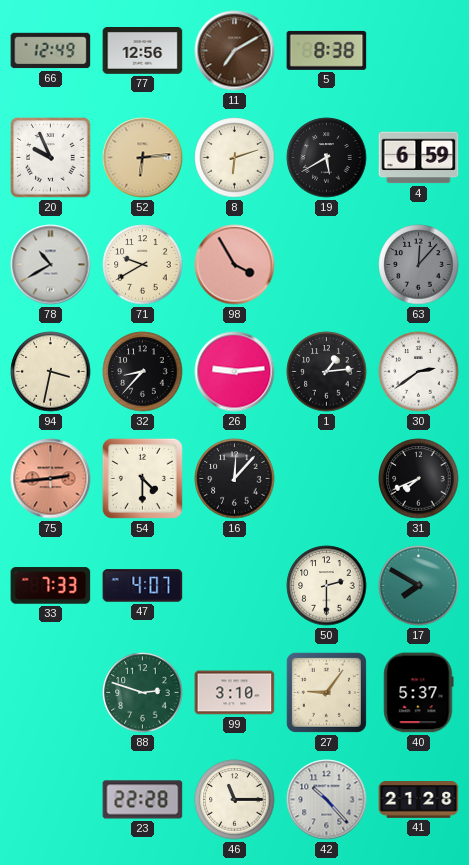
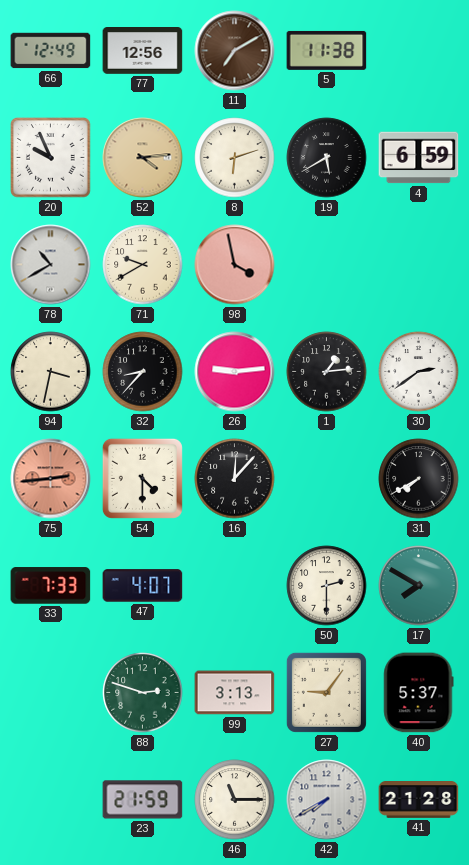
5: 8:38 -> 11:38
52: 6:14 -> 4:14
98: 3:55 -> 3:58
63: 12:07 -> none
31: 7:41 -> 7:40
99: 3:10 -> 3:13
23: 22:28 -> 21:59
42: 10:23 -> 7:40
